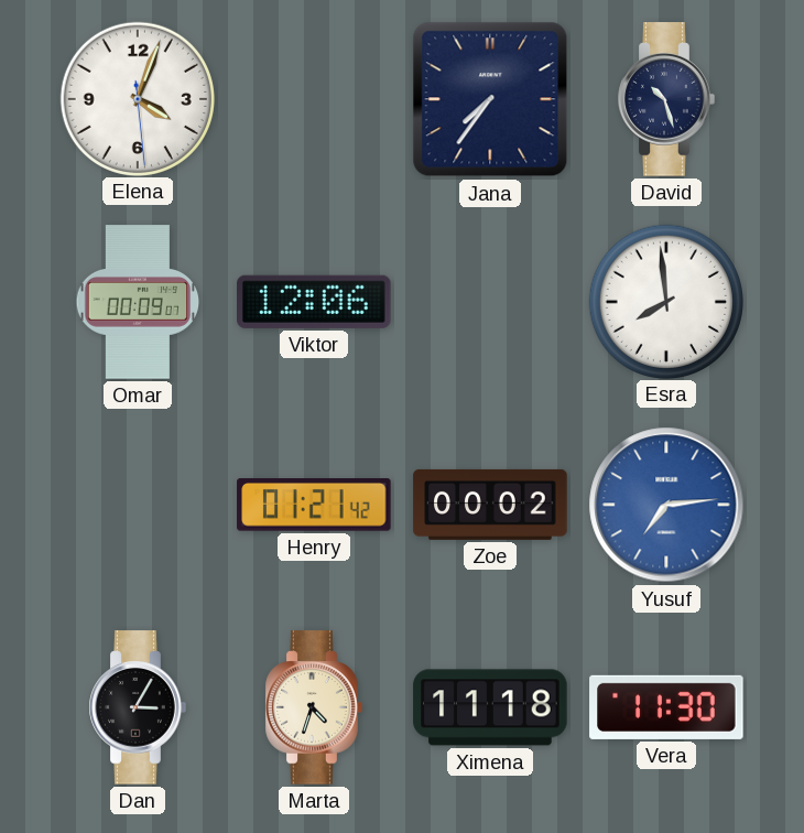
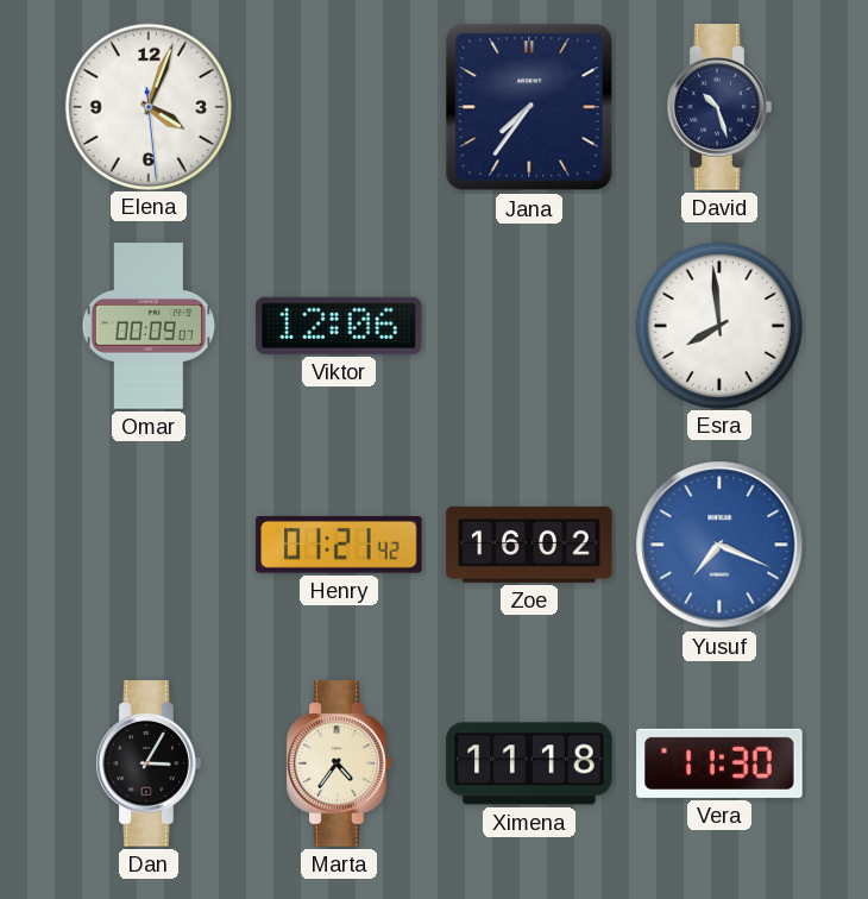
Zoe: 00:02 -> 16:02
Yusuf: 7:14 -> 7:19
Marta: 4:33 -> 4:36
